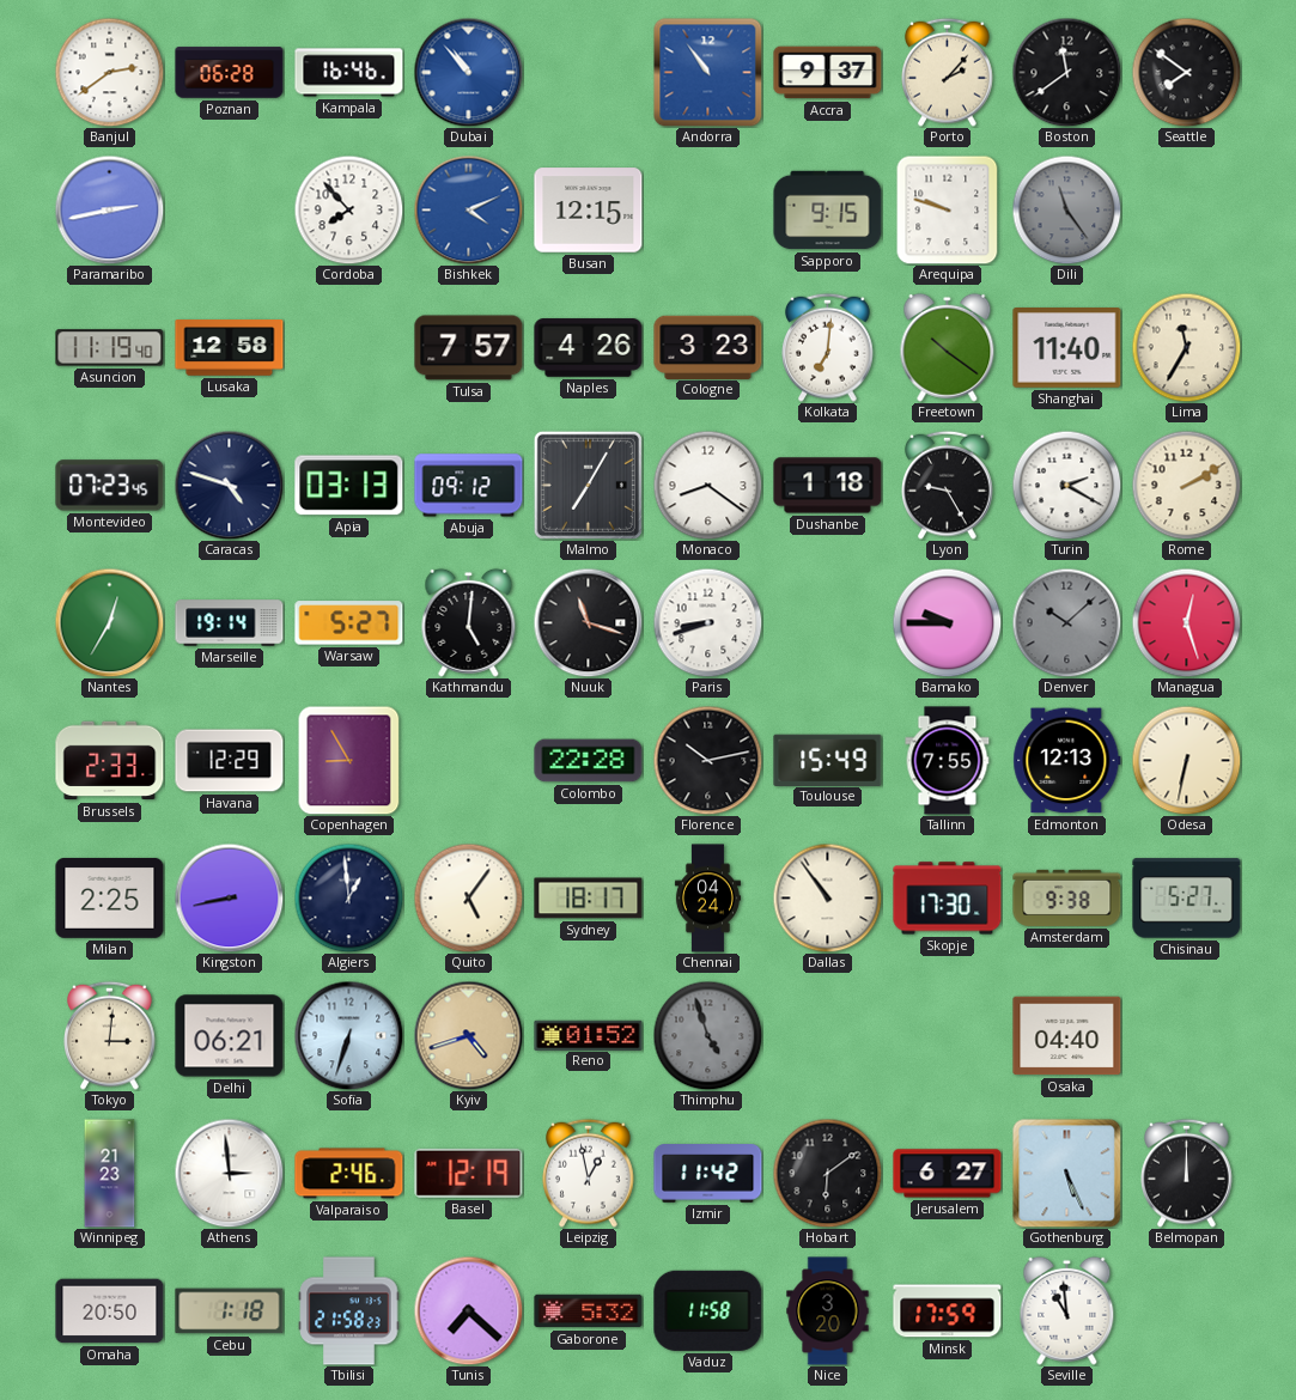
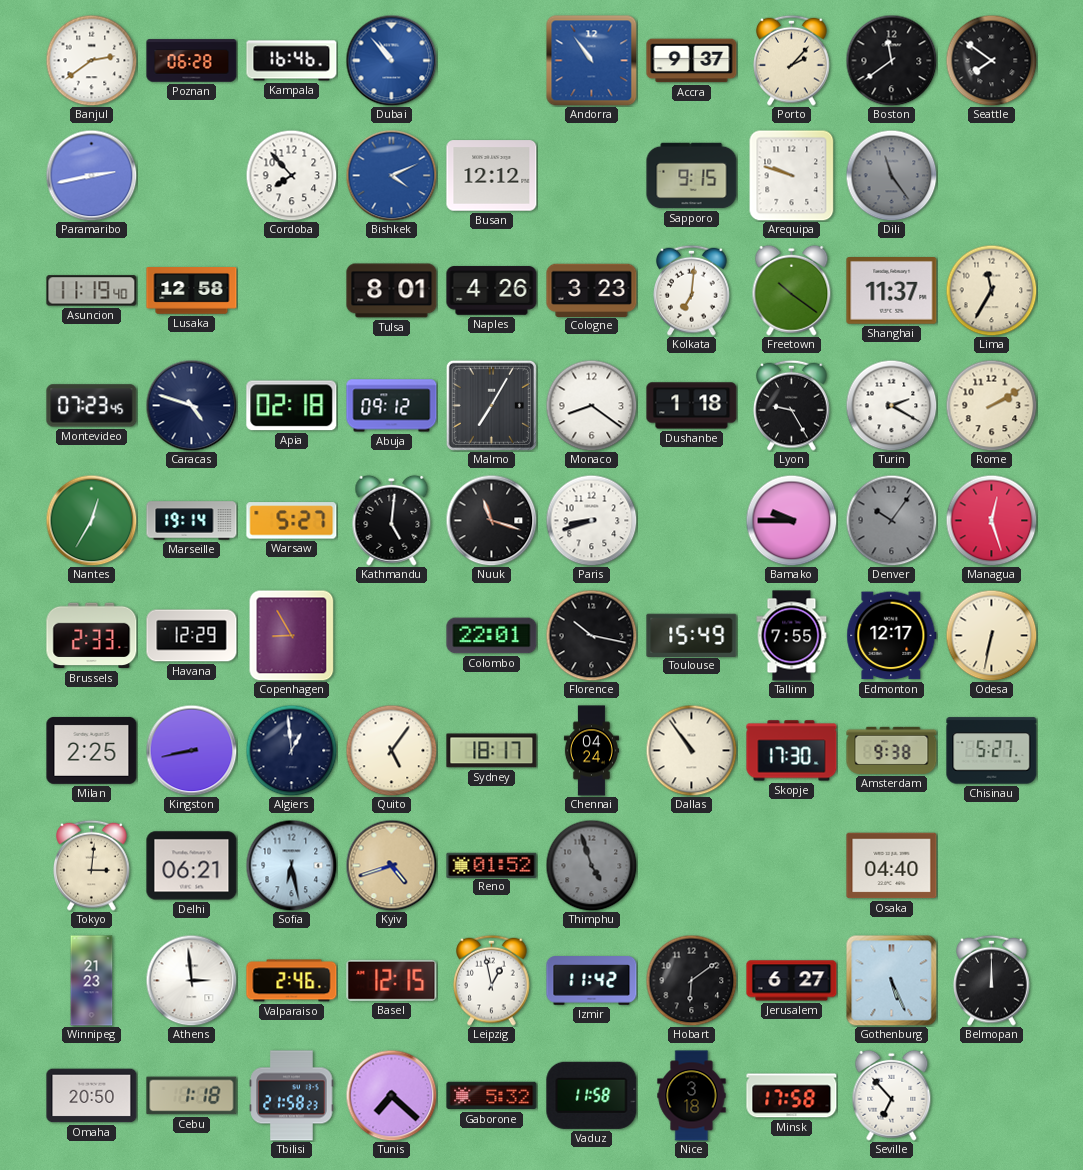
Busan: 12:15 -> 12:12
Tulsa: 7:57 -> 8:01
Shanghai: 11:40 -> 11:37
Apia: 03:13 -> 02:18
Denver: 10:08 -> 10:06
Colombo: 22:28 -> 22:01
Florence: 10:13 -> 10:17
Edmonton: 12:13 -> 12:17
Sofia: 6:33 -> 6:28
Basel: 12:19 -> 12:15
Nice: 3:20 -> 3:18
Minsk: 17:59 -> 17:58
Seville: 10:59 -> 6:53
